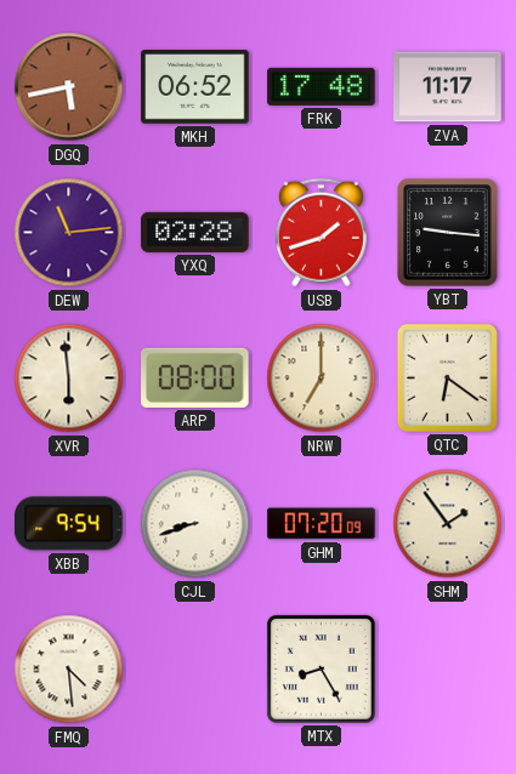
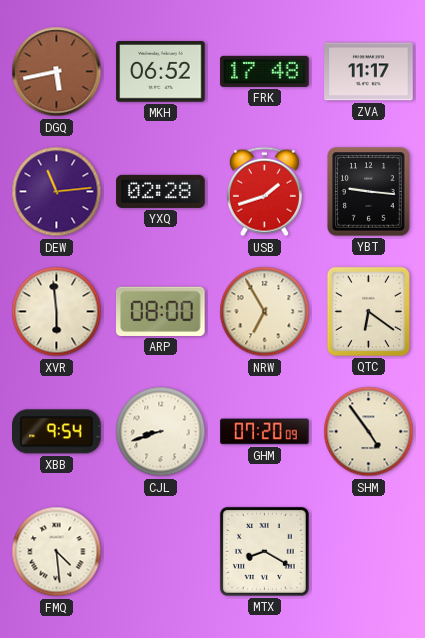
NRW: 7:00 -> 6:55
SHM: 1:54 -> 4:54
MTX: 8:25 -> 8:20
